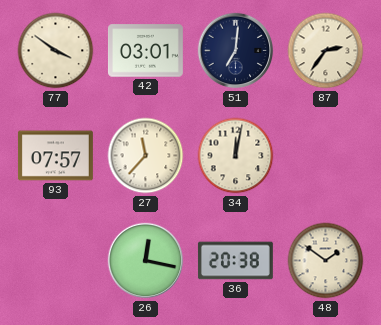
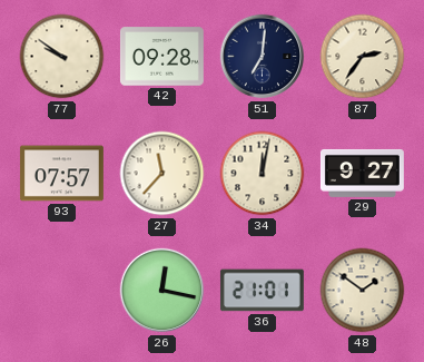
77: 3:51 -> 9:51
42: 03:01 -> 09:28
29: none -> 9:27
36: 20:38 -> 21:01
